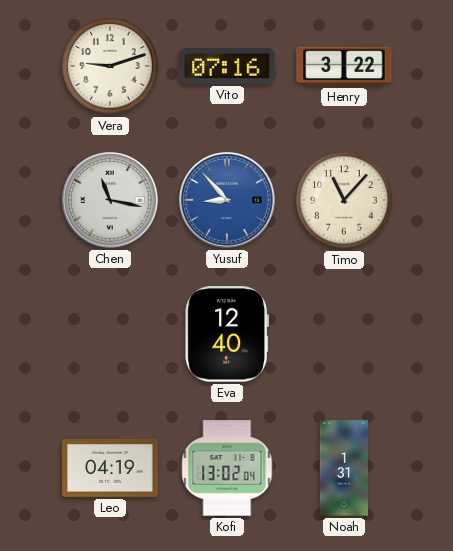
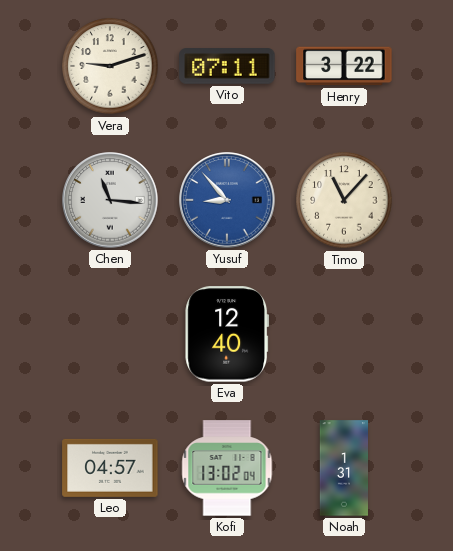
Vito: 07:16 -> 07:11
Chen: 11:17 -> 11:16
Leo: 04:19 -> 04:57
